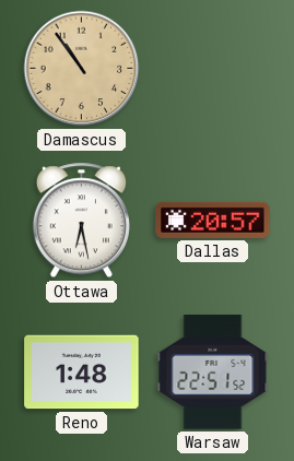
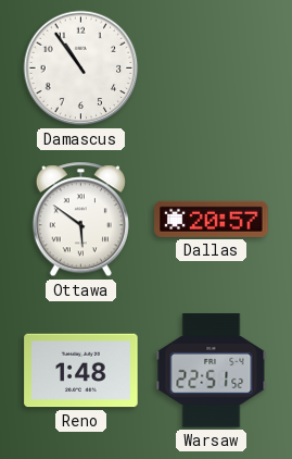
Damascus dial: champagne -> white
Ottawa: 6:28 -> 5:51
